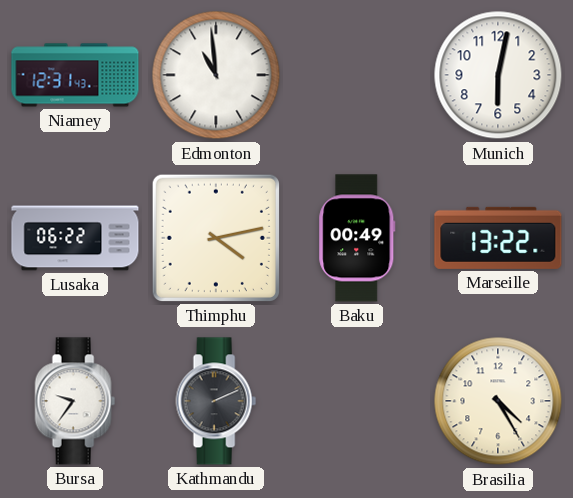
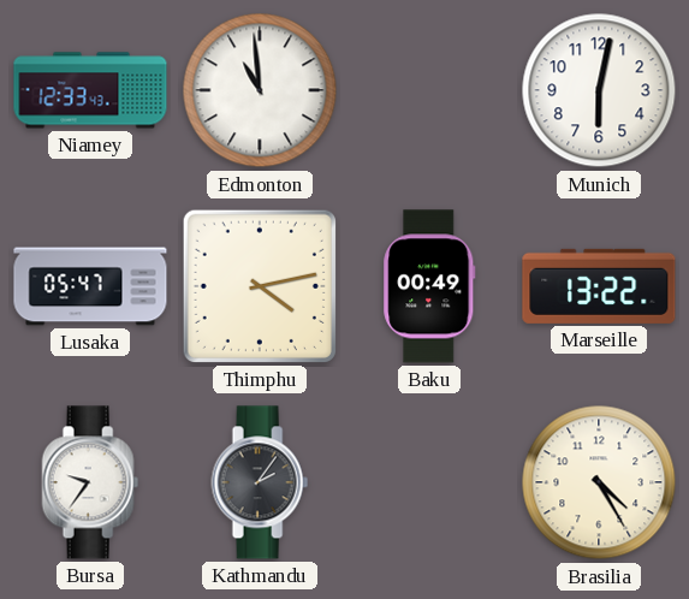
Niamey: 12:31 -> 12:33
Lusaka: 06:22 -> 05:47
Kathmandu: 2:11 -> 2:06
